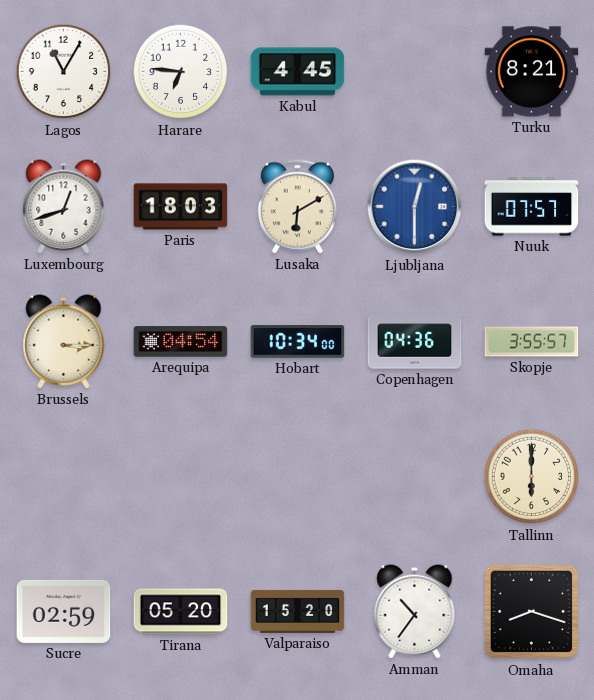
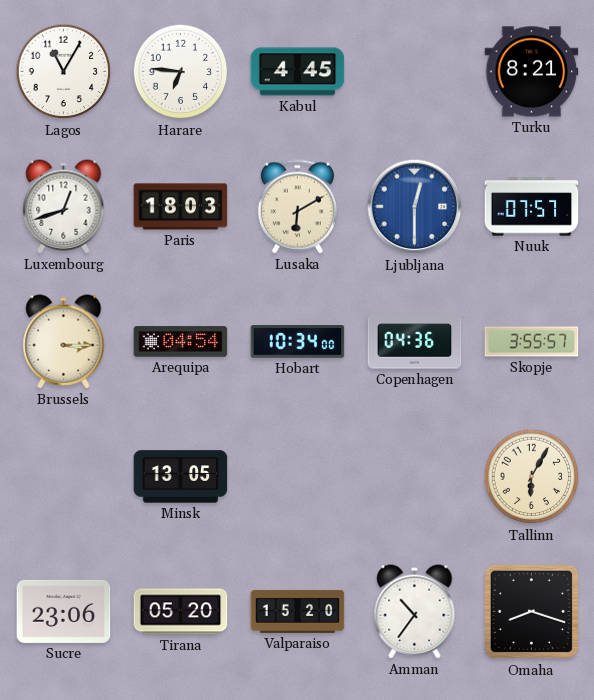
Minsk: none -> 13:05
Tallinn: 6:00 -> 6:05
Sucre: 02:59 -> 23:06
